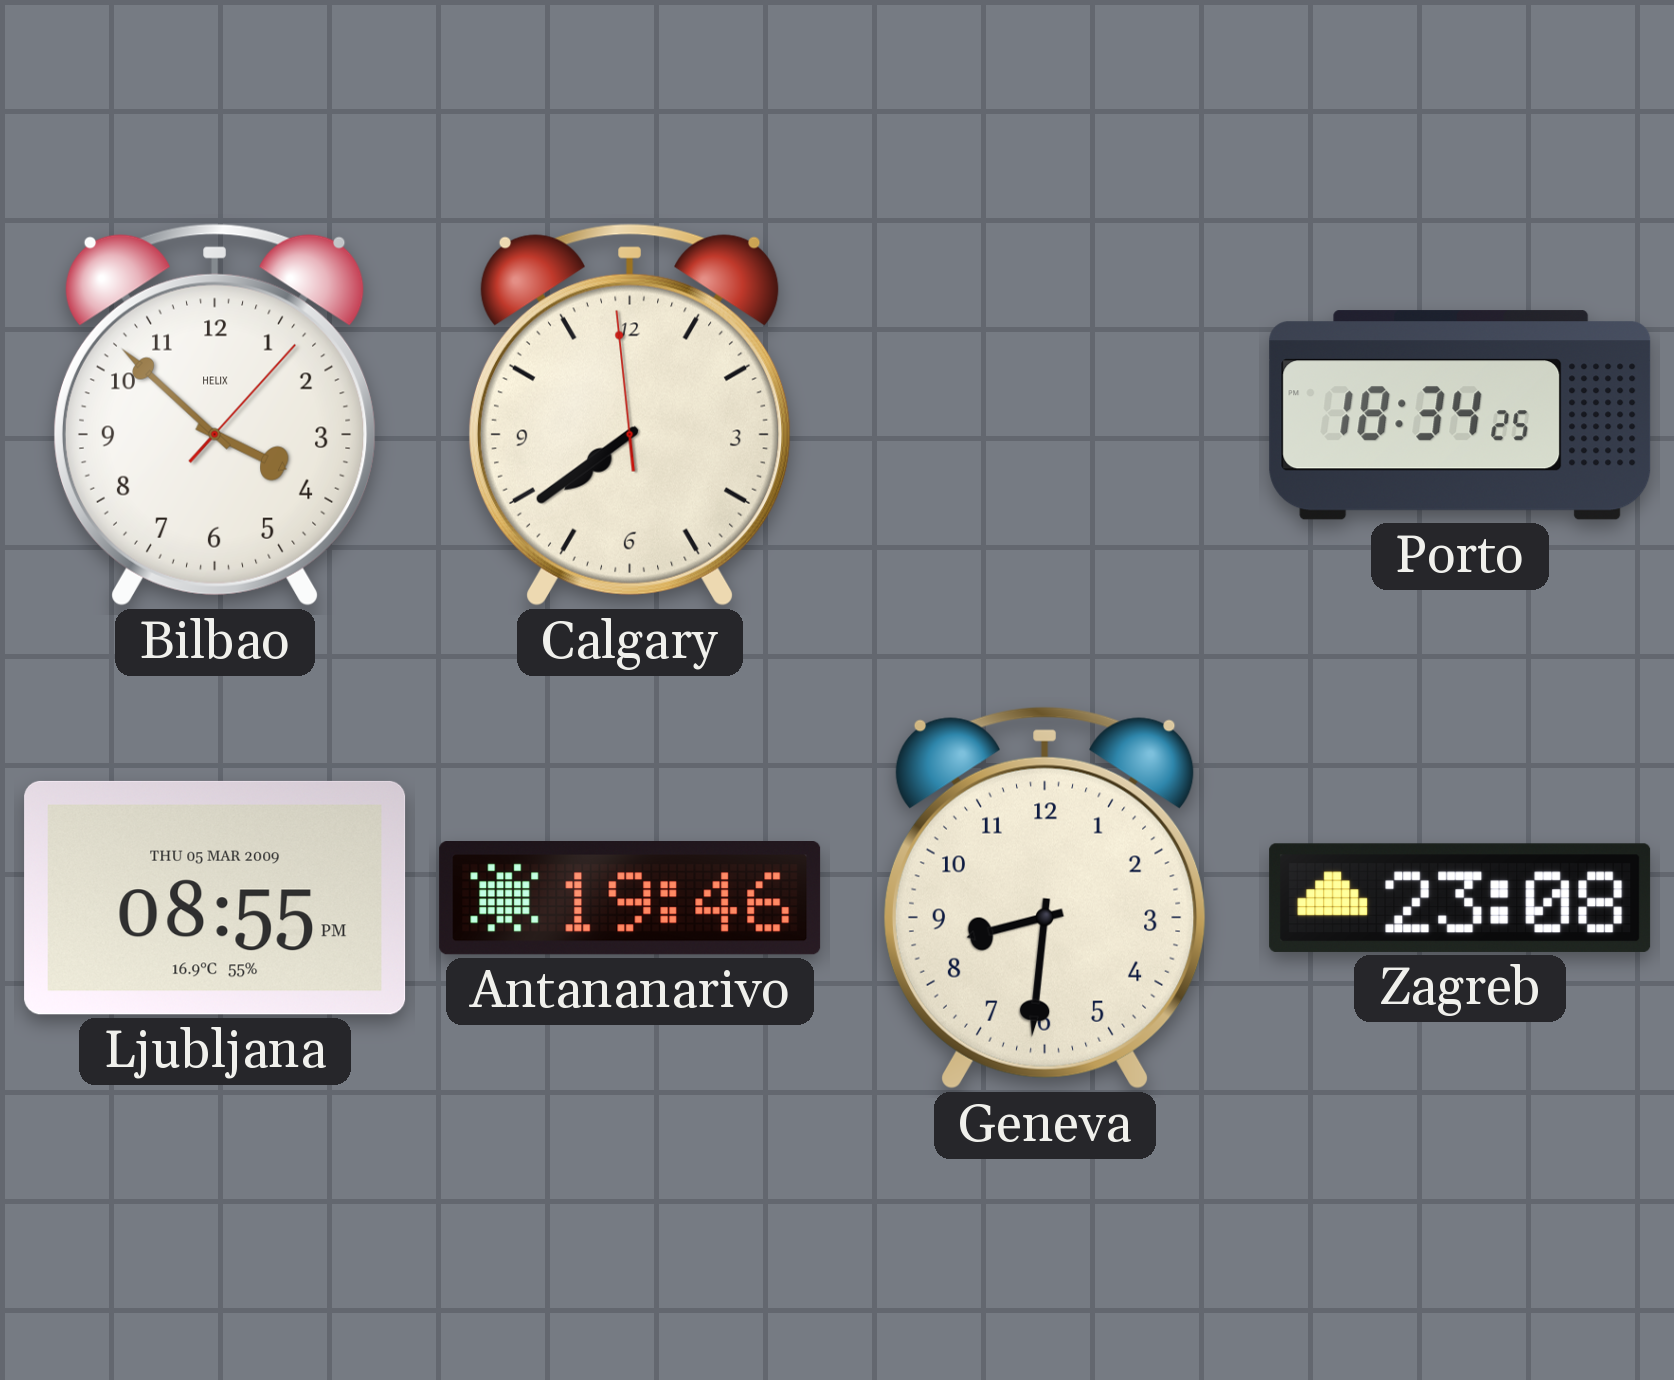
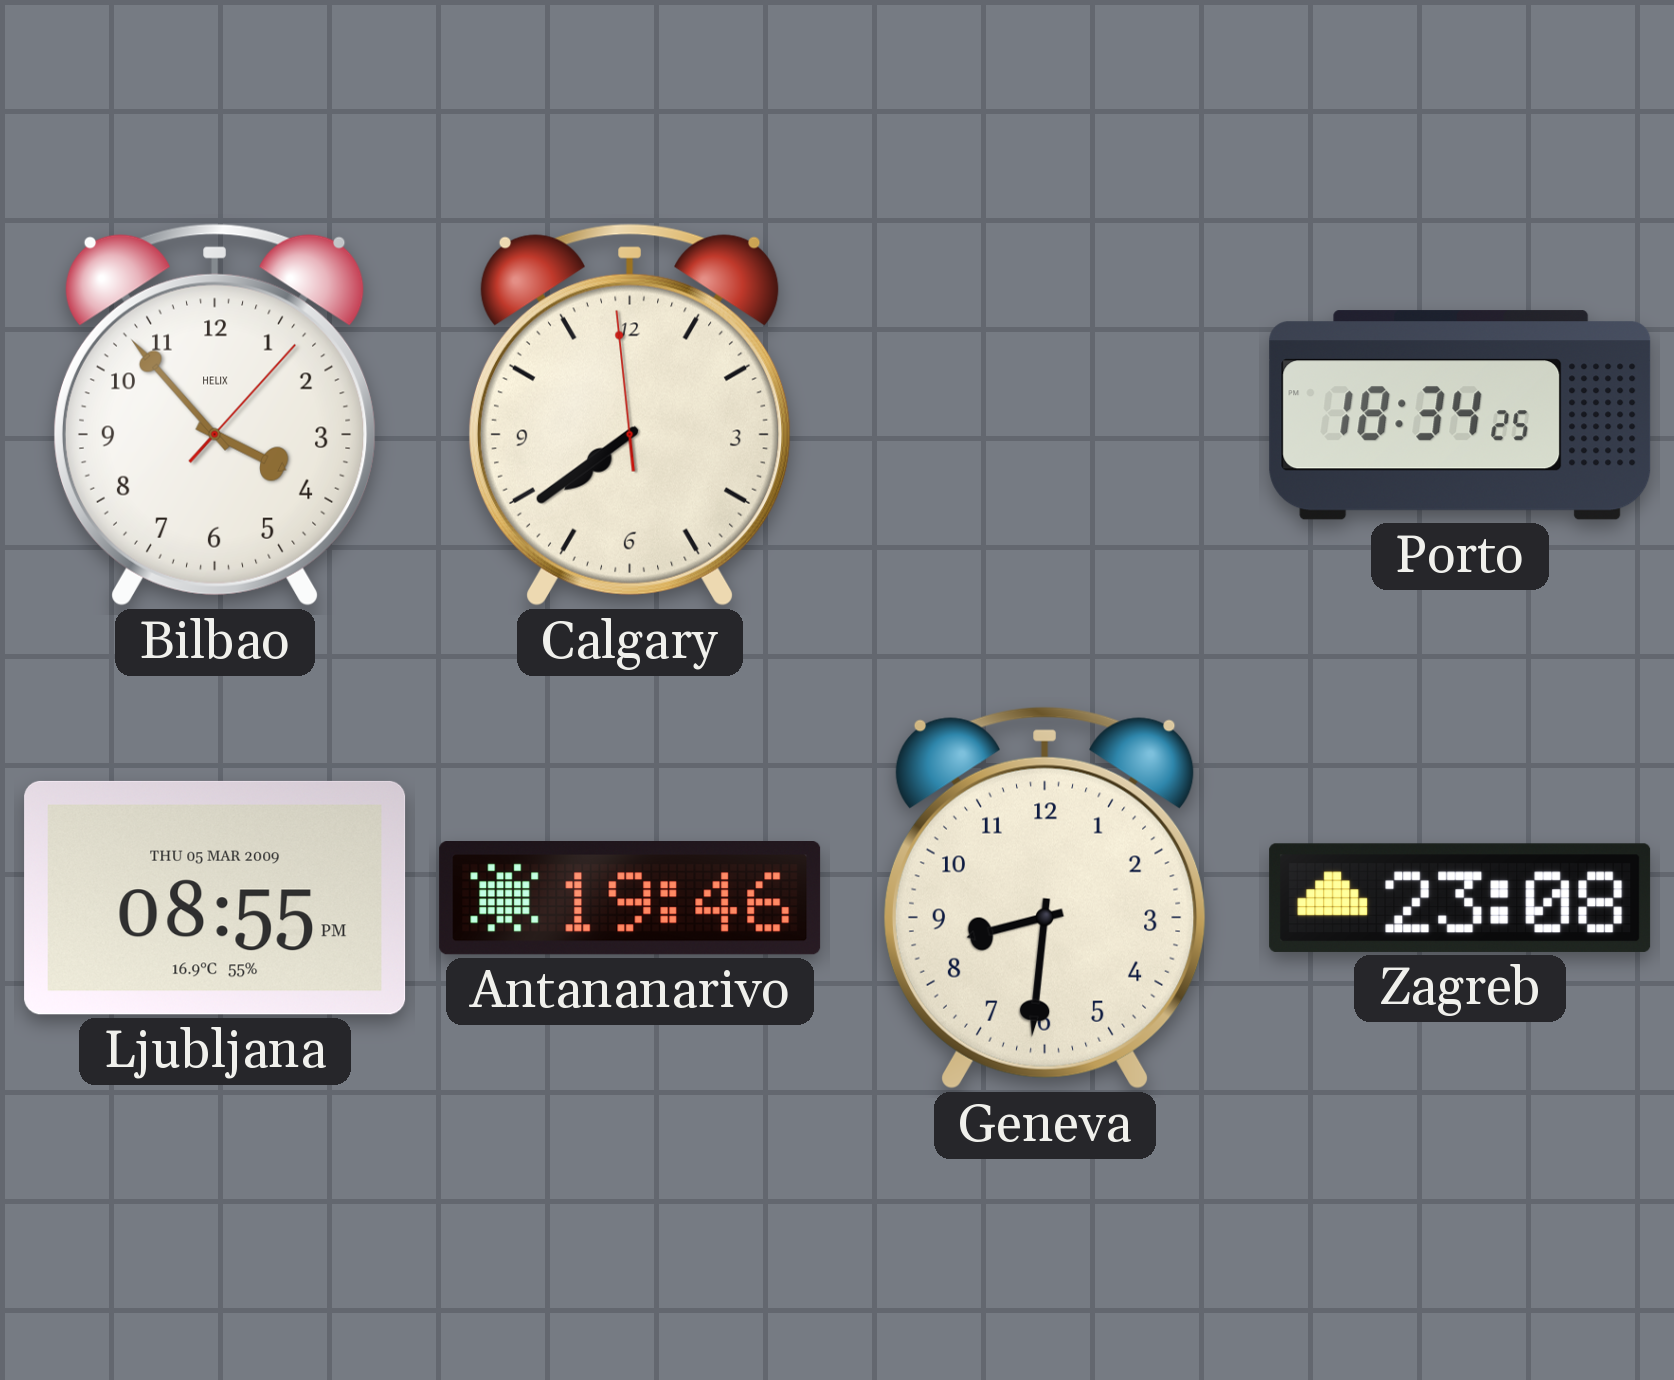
Bilbao: 3:52 -> 3:53
